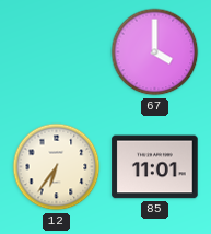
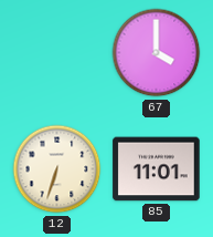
12: 6:36 -> 6:33
